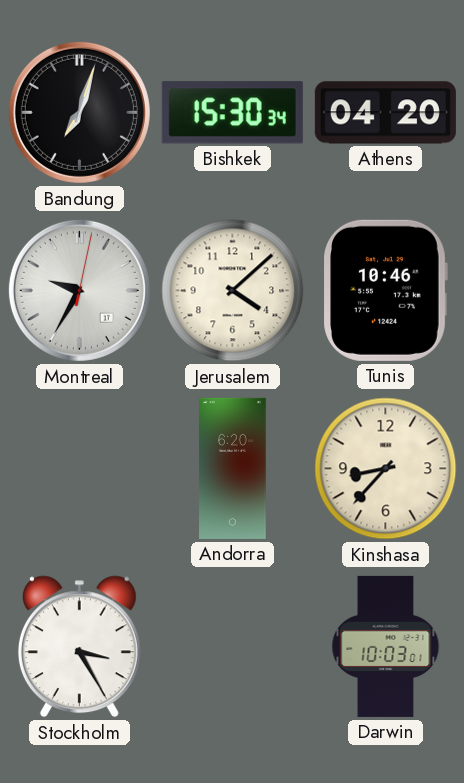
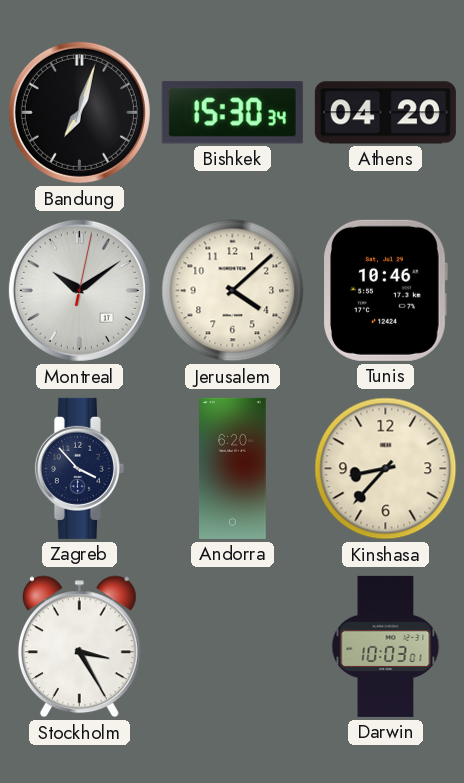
Montreal: 9:35 -> 10:09
Zagreb: none -> 3:53
